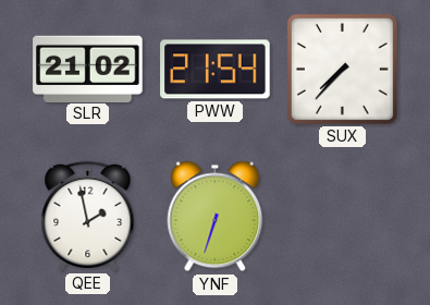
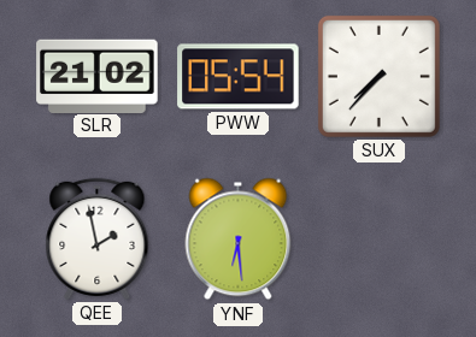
PWW: 21:54 -> 05:54
YNF: 6:33 -> 6:29
